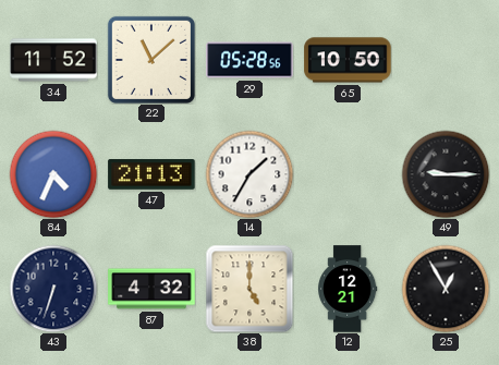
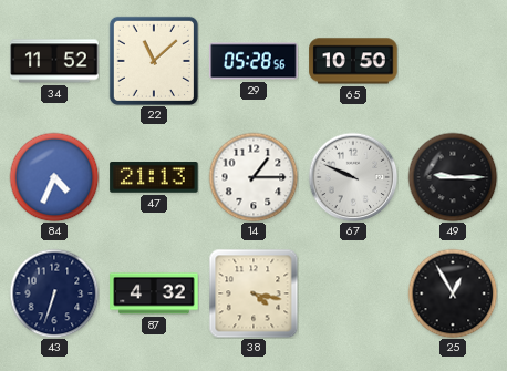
14: 1:35 -> 1:15
67: none -> 9:49
38: 5:00 -> 4:17
12: 12:21 -> none
